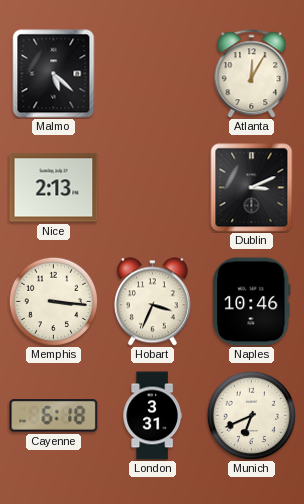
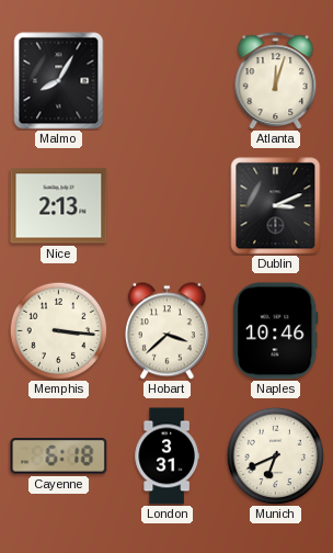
Malmo: 5:22 -> 8:05
Atlanta: 12:05 -> 12:03
Hobart: 3:34 -> 3:38
